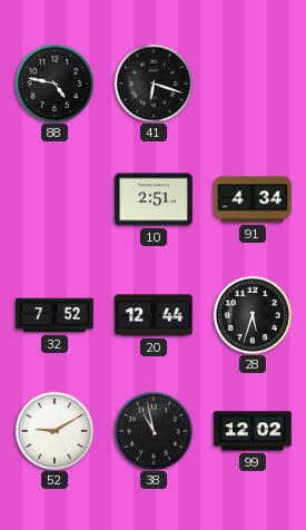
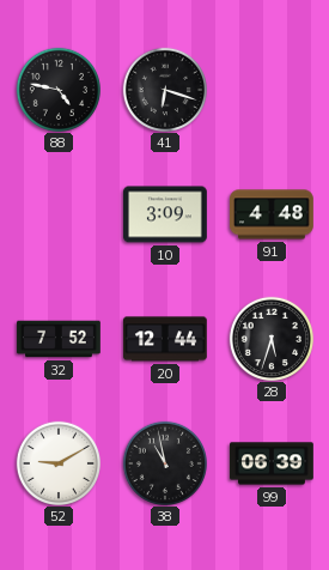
10: 2:51 -> 3:09
91: 4:34 -> 4:48
99: 12:02 -> 06:39
